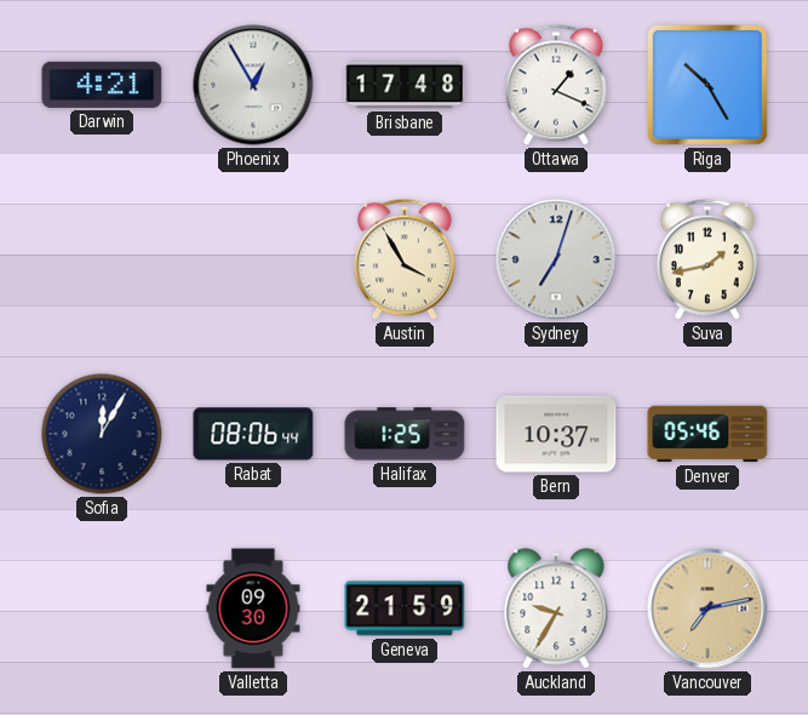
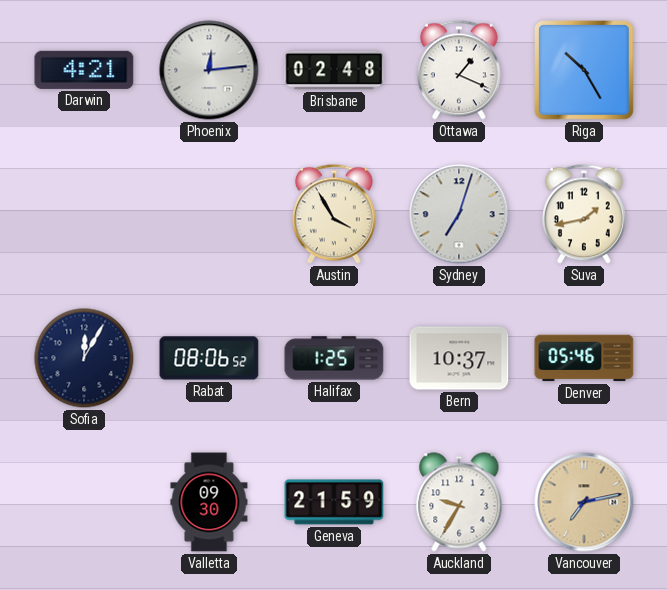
Phoenix: 12:55 -> 12:14
Brisbane: 17:48 -> 02:48
Rabat: 08:06:44 -> 08:06:52
